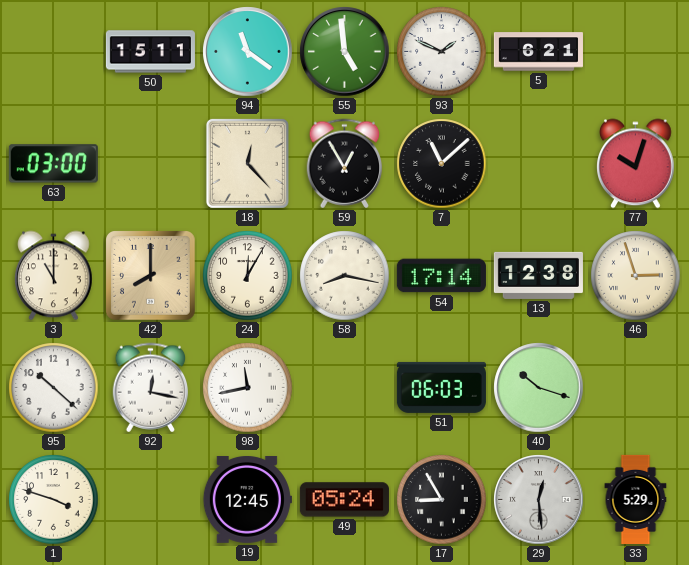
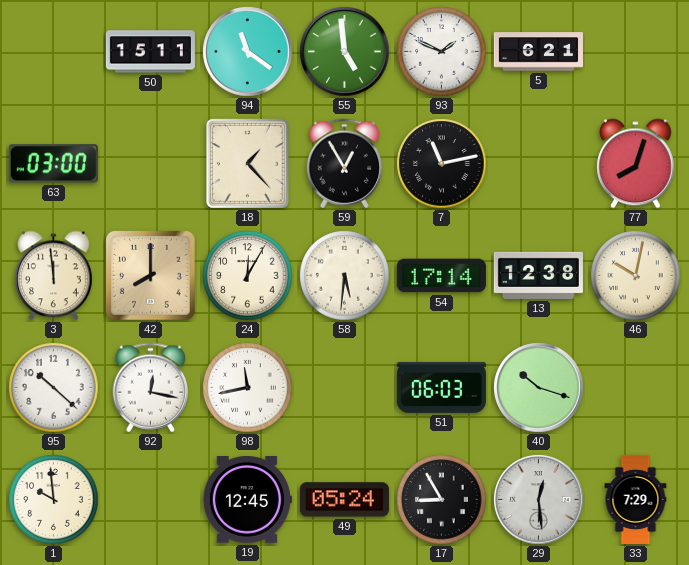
18: 12:23 -> 1:23
7: 11:08 -> 11:13
77: 10:03 -> 8:03
3: 11:00 -> 11:59
58: 8:17 -> 5:31
46: 2:57 -> 10:02
1: 3:48 -> 9:59
33: 5:29 -> 7:29
